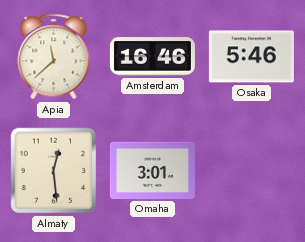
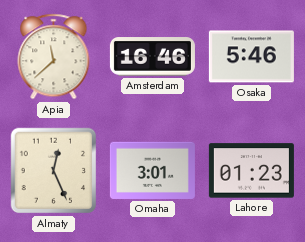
Almaty: 12:29 -> 12:26
Lahore: none -> 01:23
